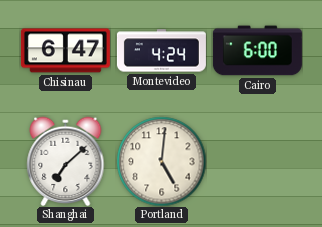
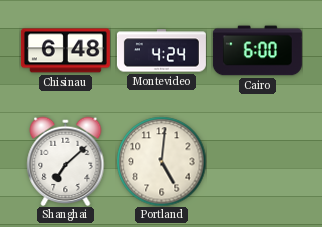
Chisinau: 6:47 -> 6:48
